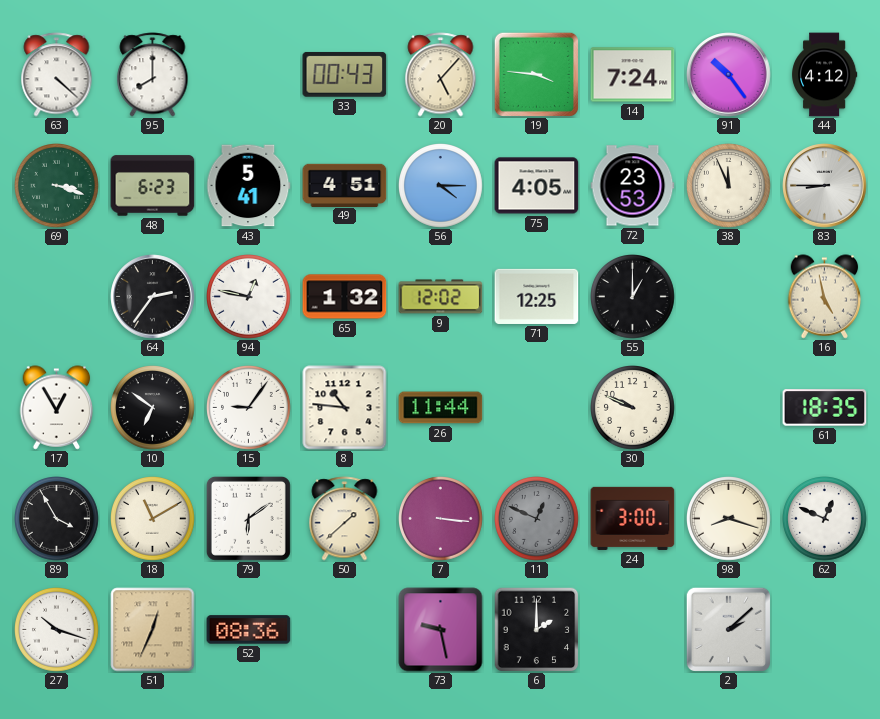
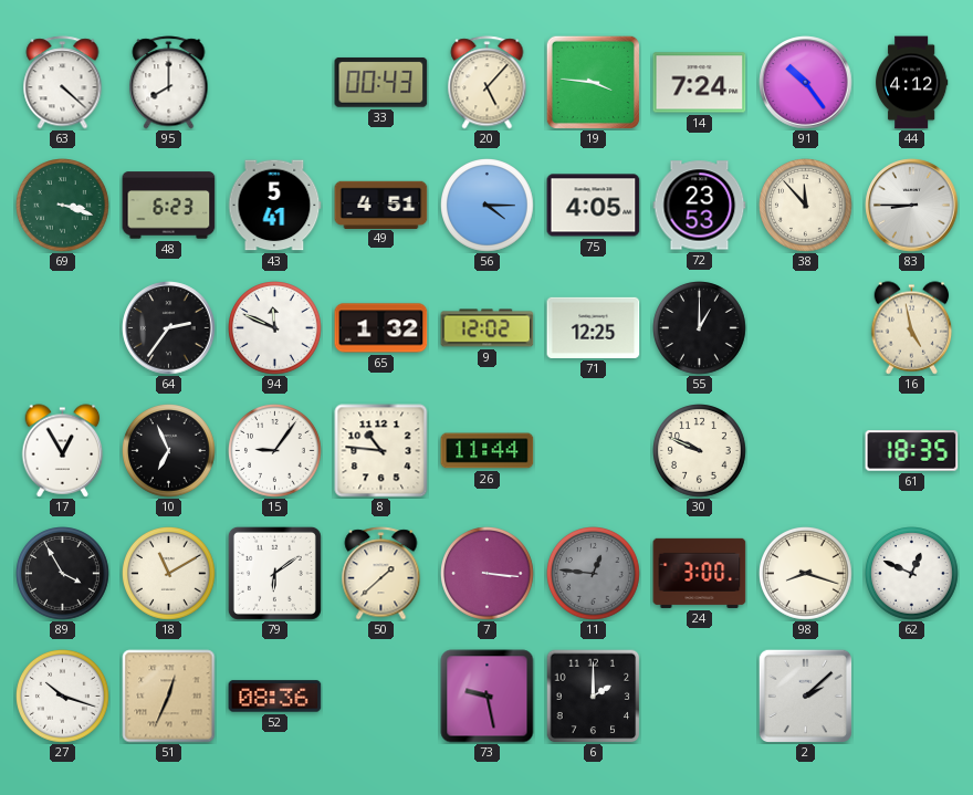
38: 11:56 -> 11:53
94: 12:47 -> 11:49
10: 6:51 -> 6:56
11: 12:49 -> 12:46
